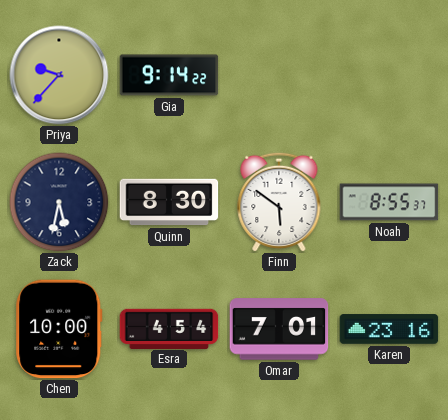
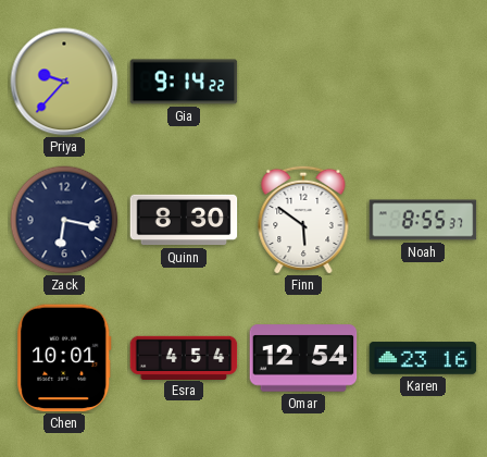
Zack: 5:32 -> 6:17
Chen: 10:00 -> 10:01
Omar: 7:01 -> 12:54
